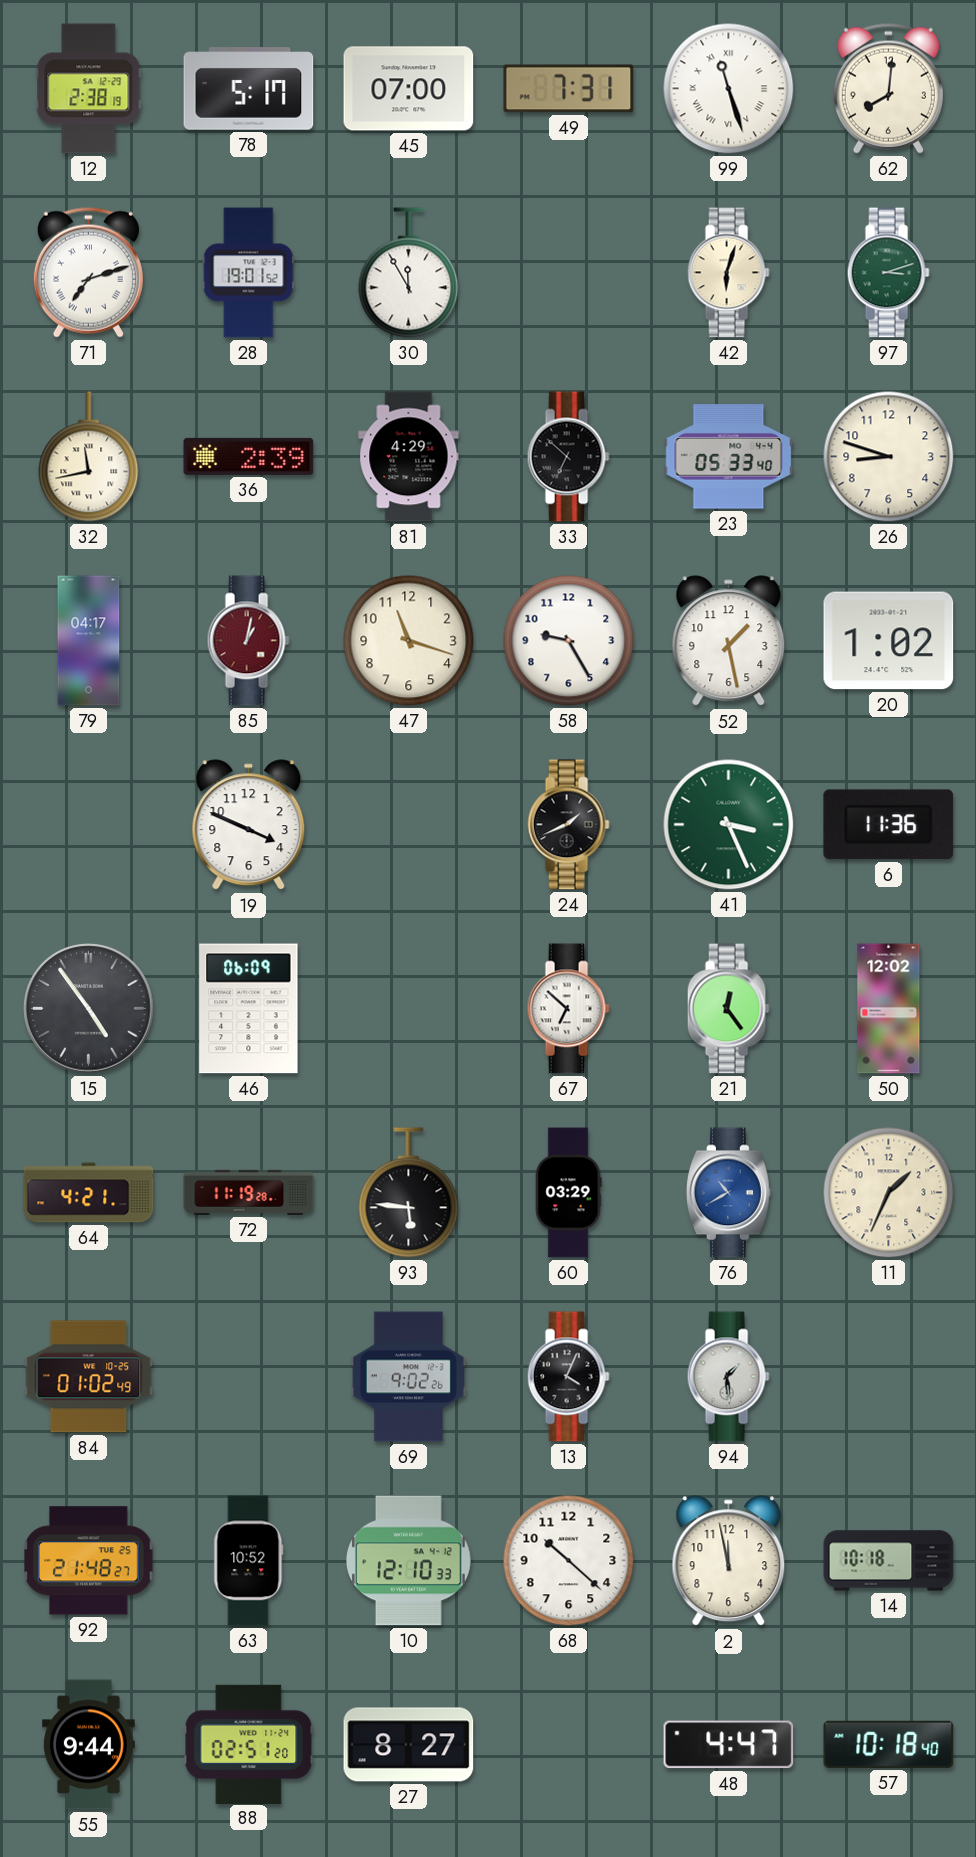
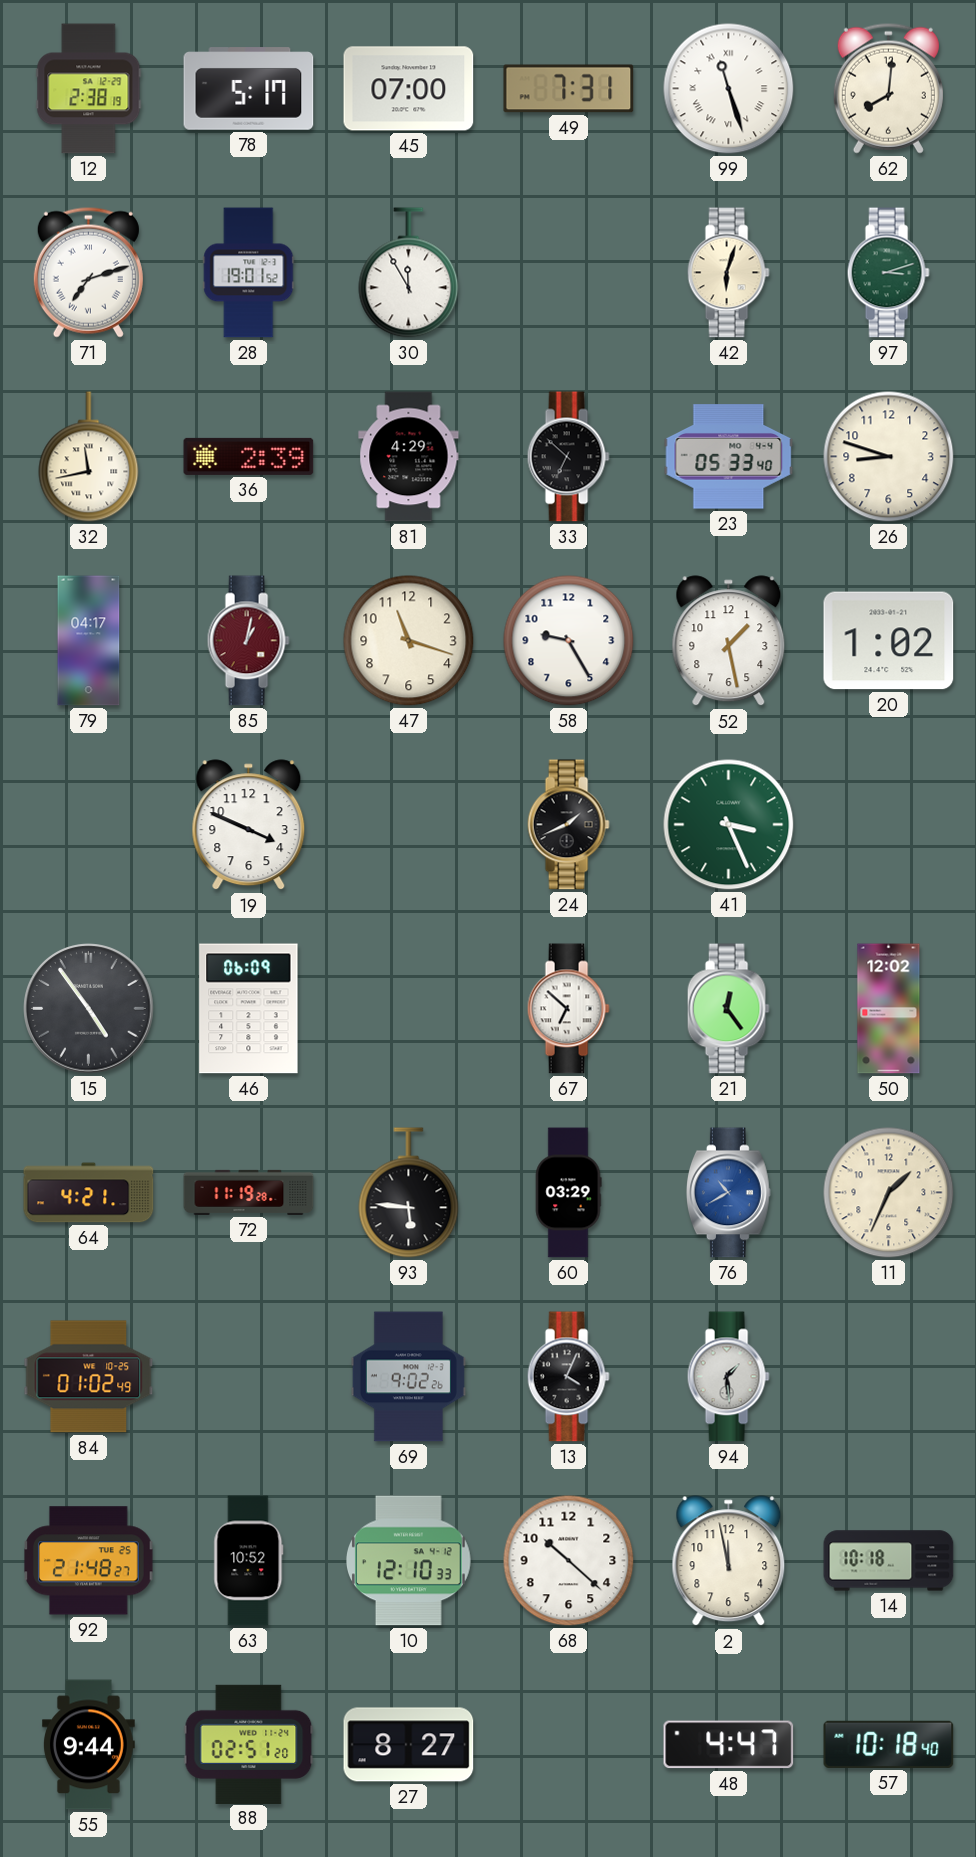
6: 11:36 -> none
